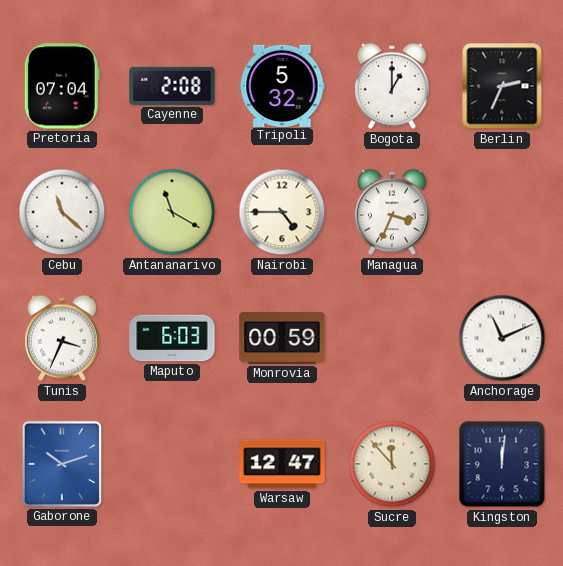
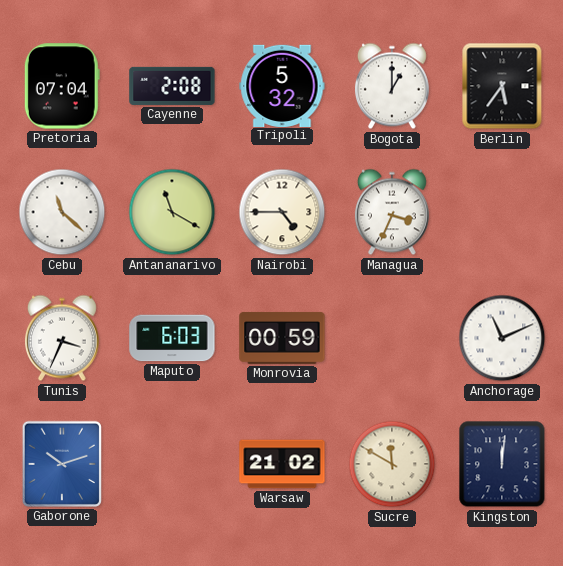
Berlin: 2:34 -> 5:36
Warsaw: 12:47 -> 21:02
Sucre: 11:53 -> 11:50
